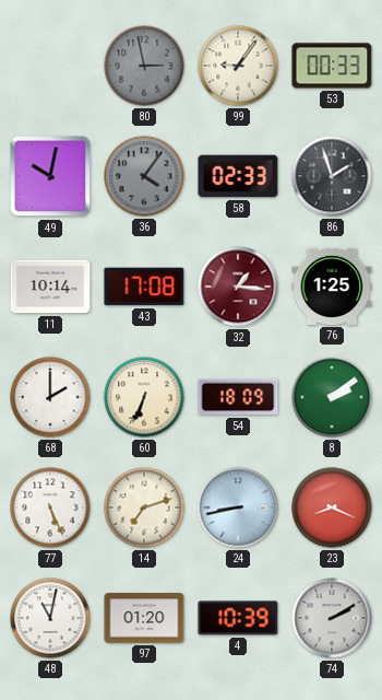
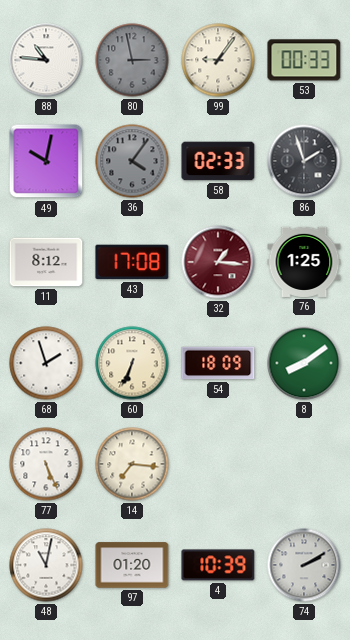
88: none -> 10:46
11: 10:14 -> 8:12
68: 2:00 -> 1:57
8: 2:09 -> 8:09
14: 7:12 -> 7:16
24: 8:43 -> none
23: 8:19 -> none
